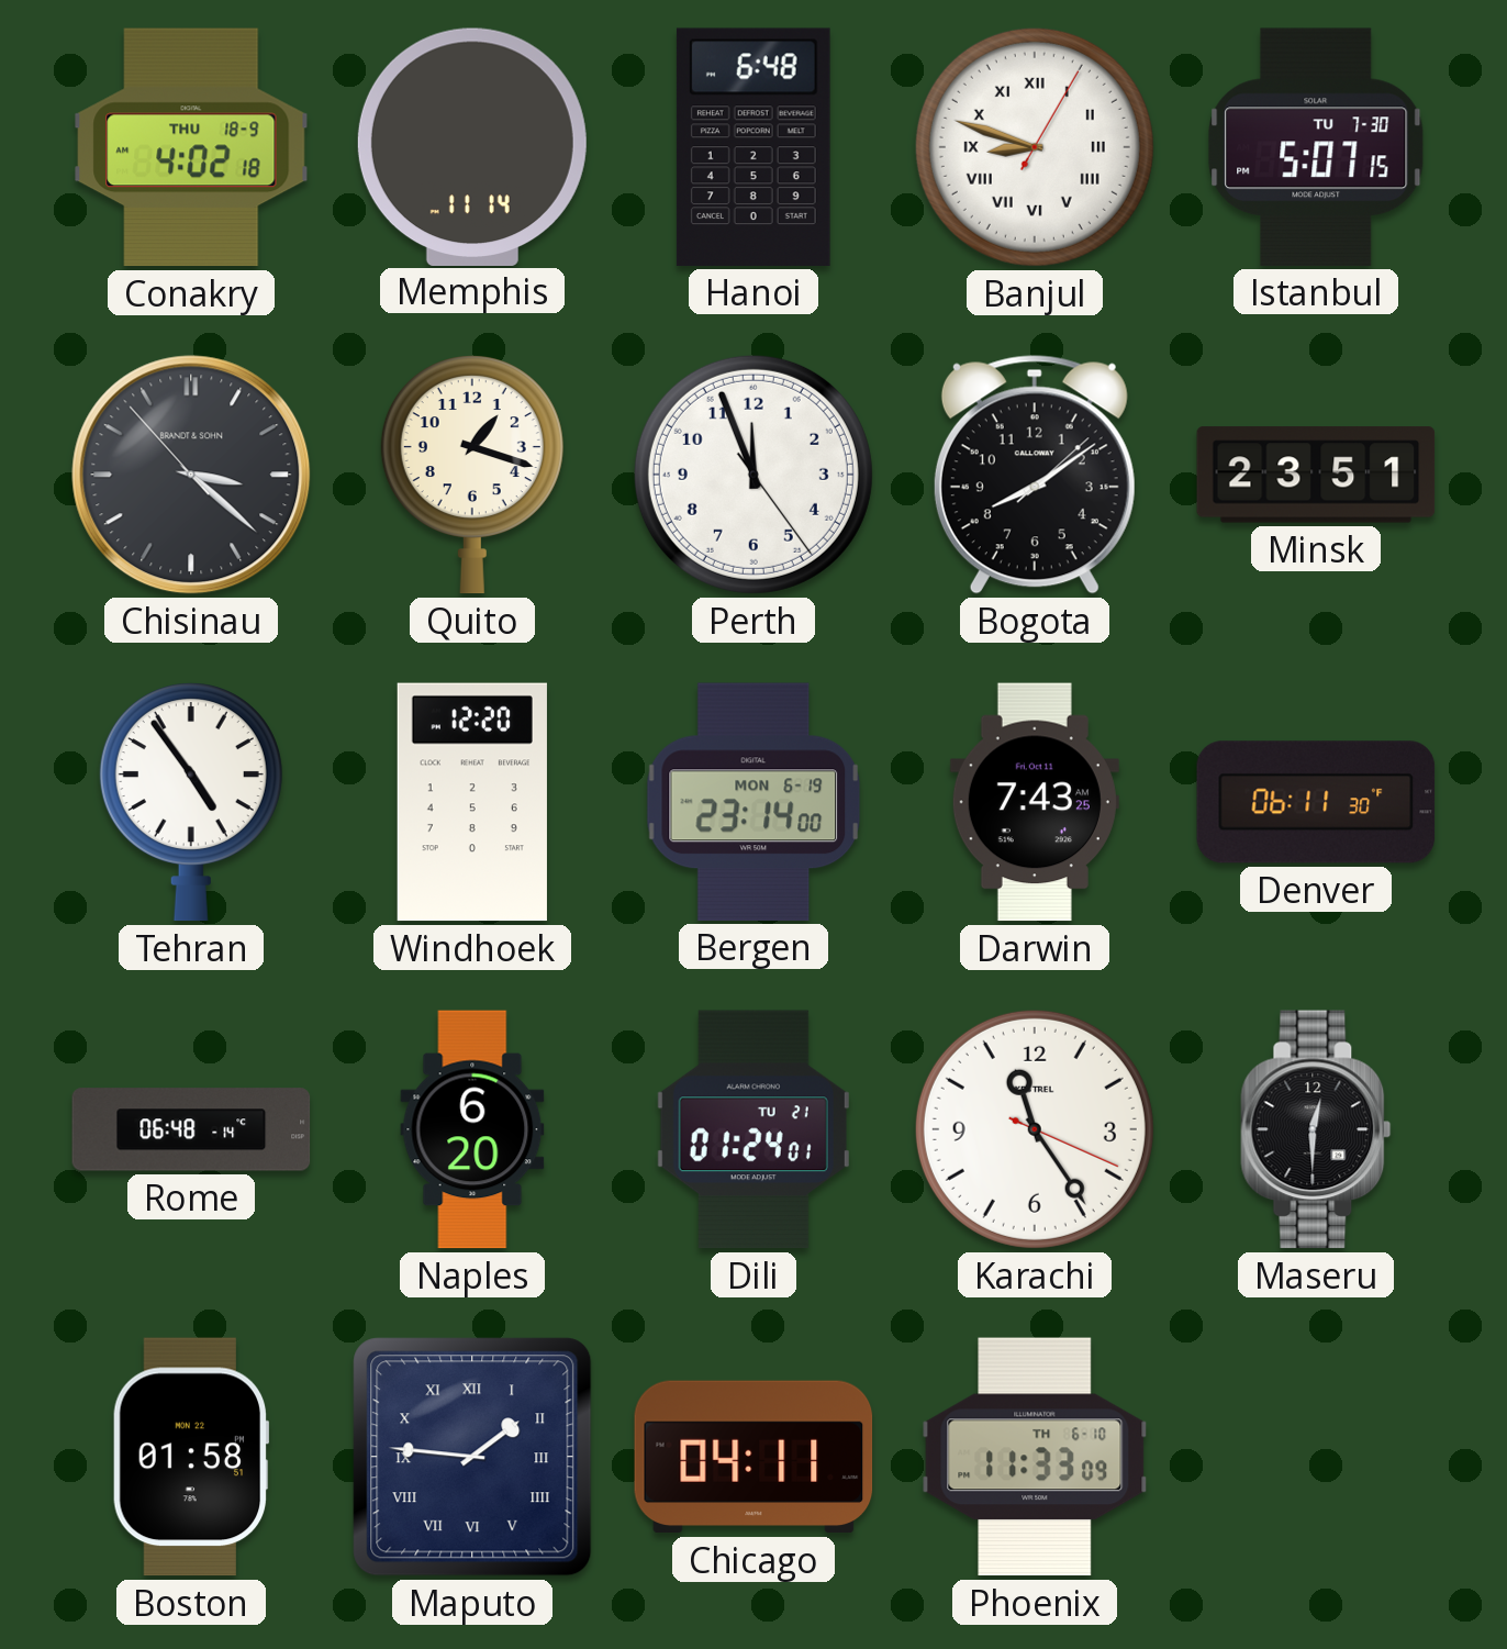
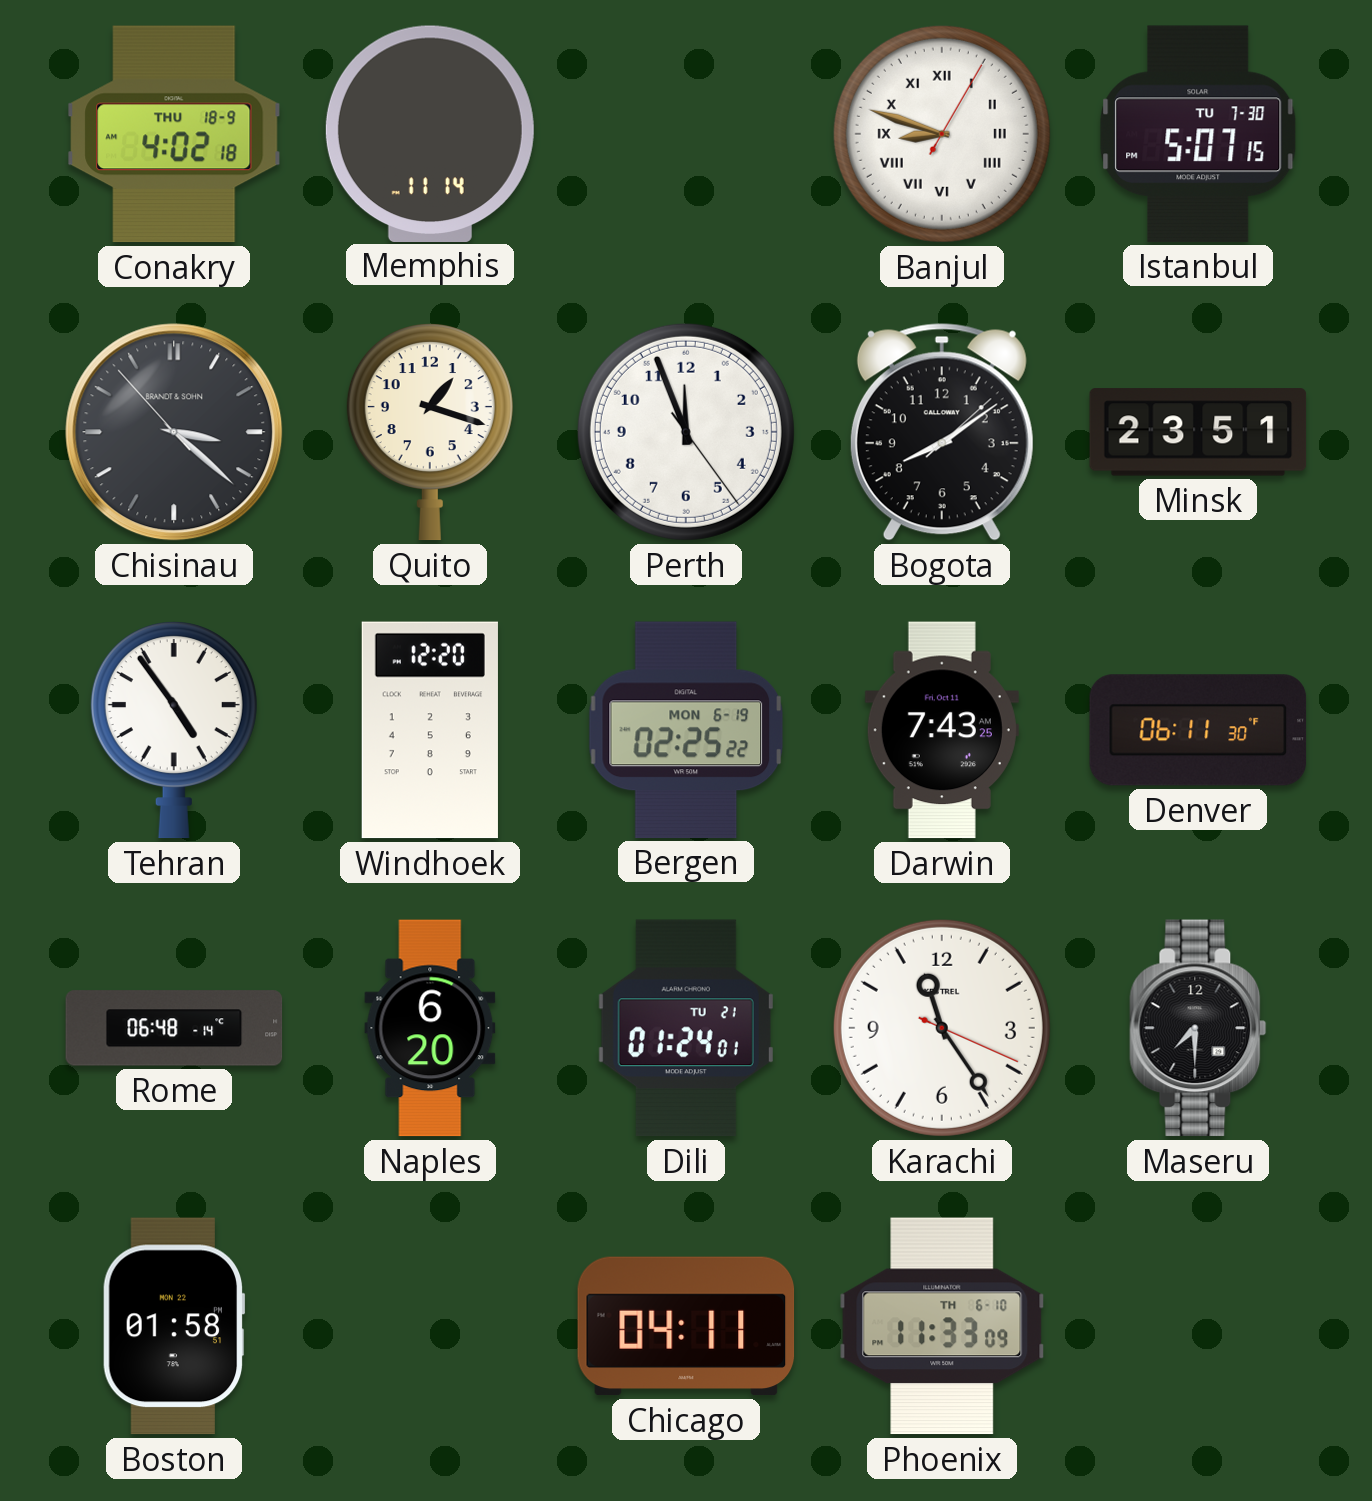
Hanoi: 6:48 -> none
Bergen: 23:14 -> 02:25
Maseru: 12:30 -> 7:30
Maputo: 1:46 -> none
